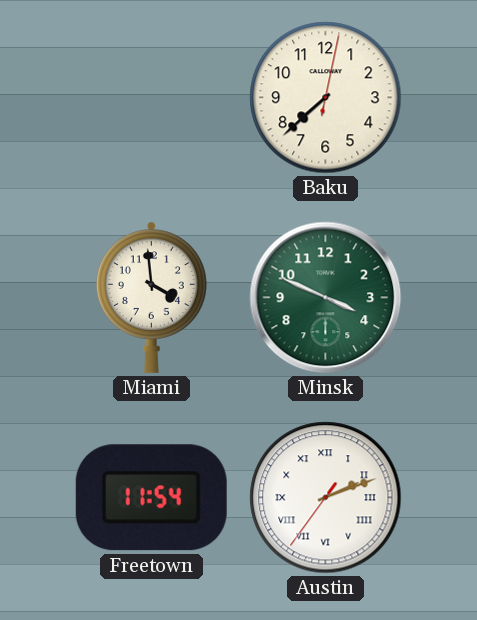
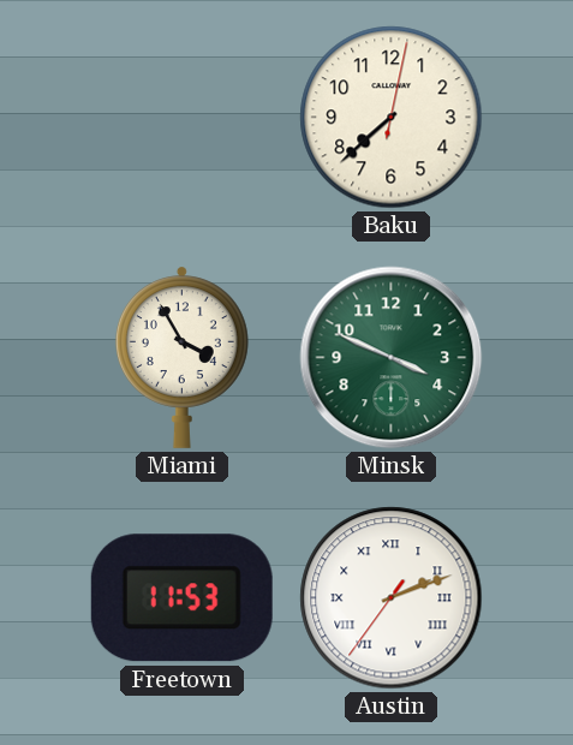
Miami: 3:59 -> 3:55
Freetown: 11:54 -> 11:53
